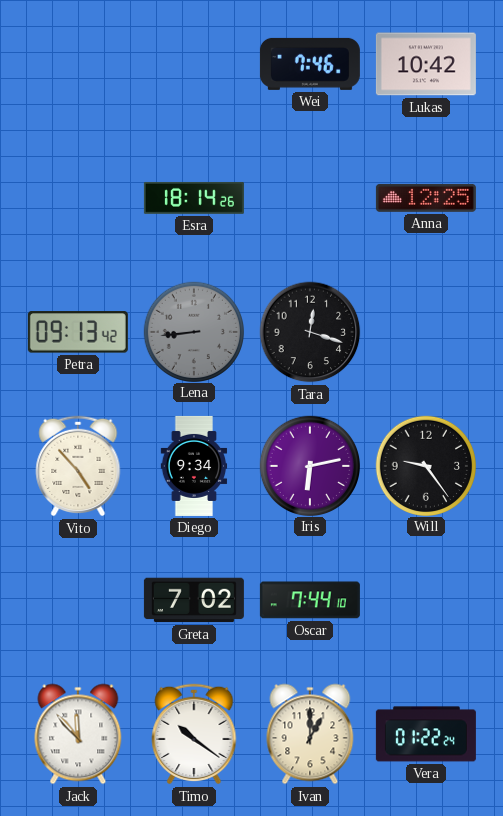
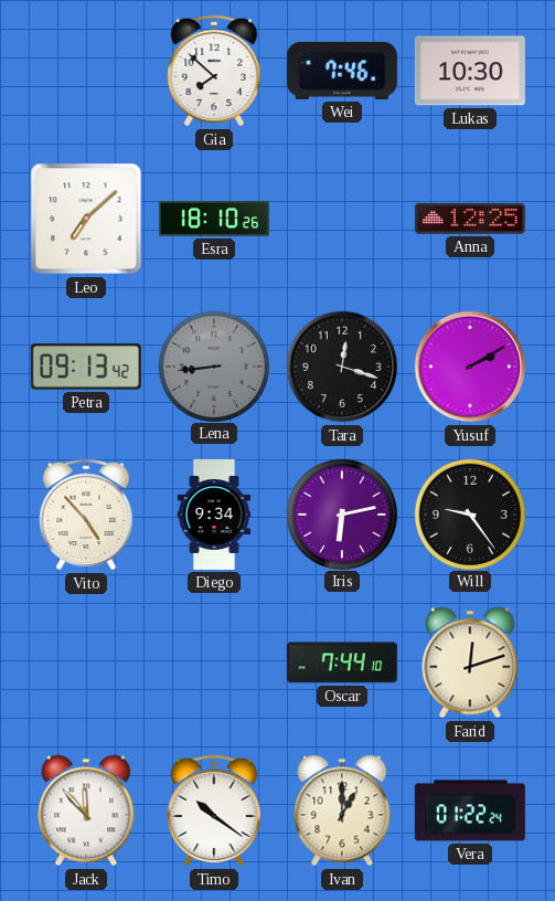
Gia: none -> 7:52
Lukas: 10:42 -> 10:30
Leo: none -> 7:08
Esra: 18:14 -> 18:10
Yusuf: none -> 2:10
Greta: 7:02 -> none
Farid: none -> 12:12
